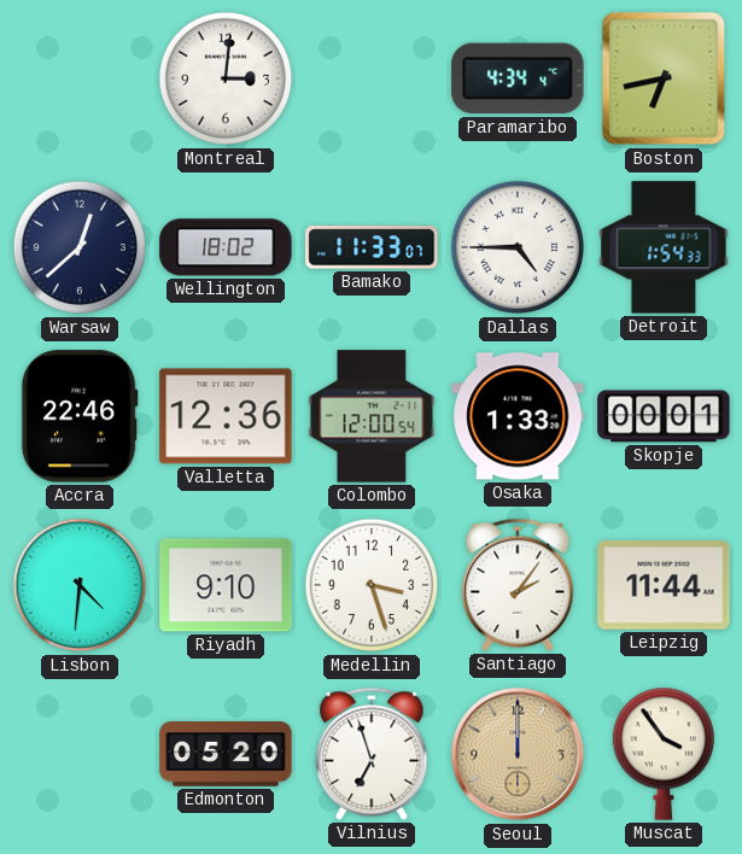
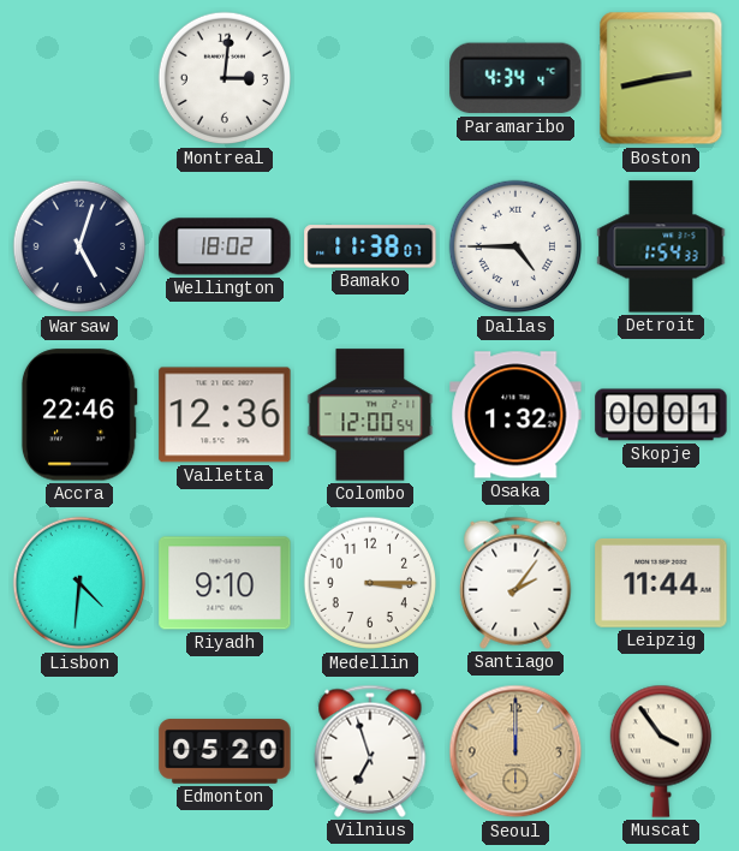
Boston: 6:43 -> 2:43
Warsaw: 12:38 -> 5:03
Bamako: 11:33 -> 11:38
Osaka: 1:33 -> 1:32
Medellin: 3:27 -> 3:15
